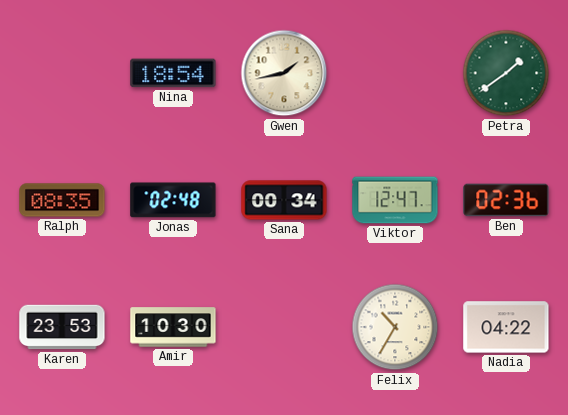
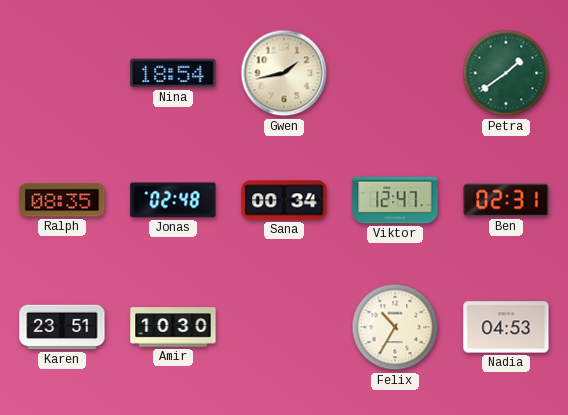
Ben: 02:36 -> 02:31
Karen: 23:53 -> 23:51
Nadia: 04:22 -> 04:53
